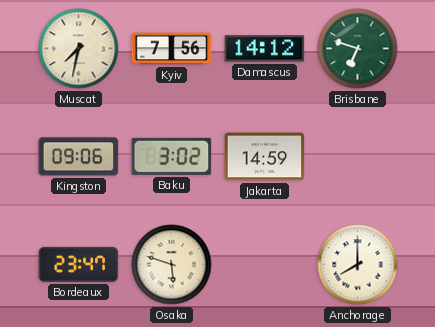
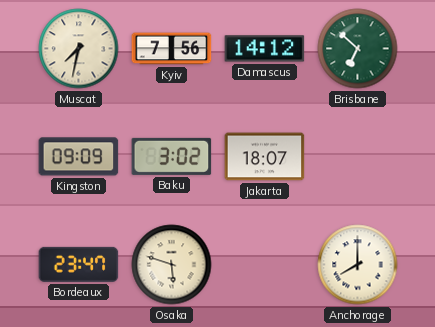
Brisbane: 6:48 -> 6:52
Kingston: 09:06 -> 09:09
Jakarta: 14:59 -> 18:07
